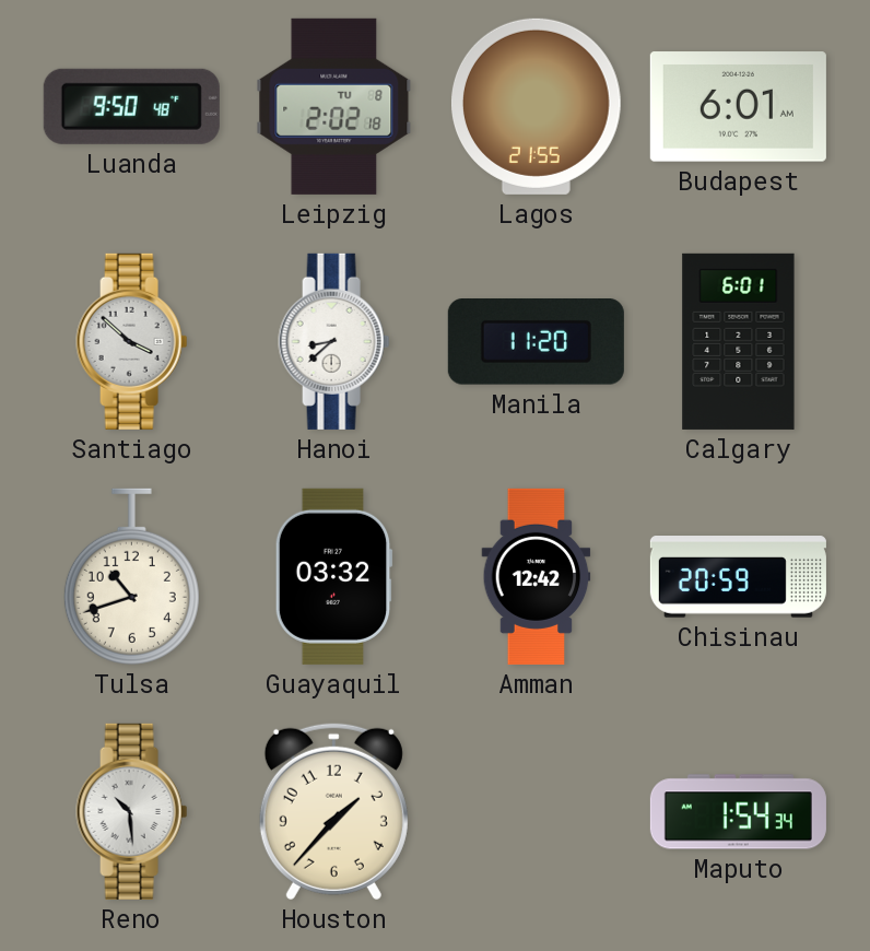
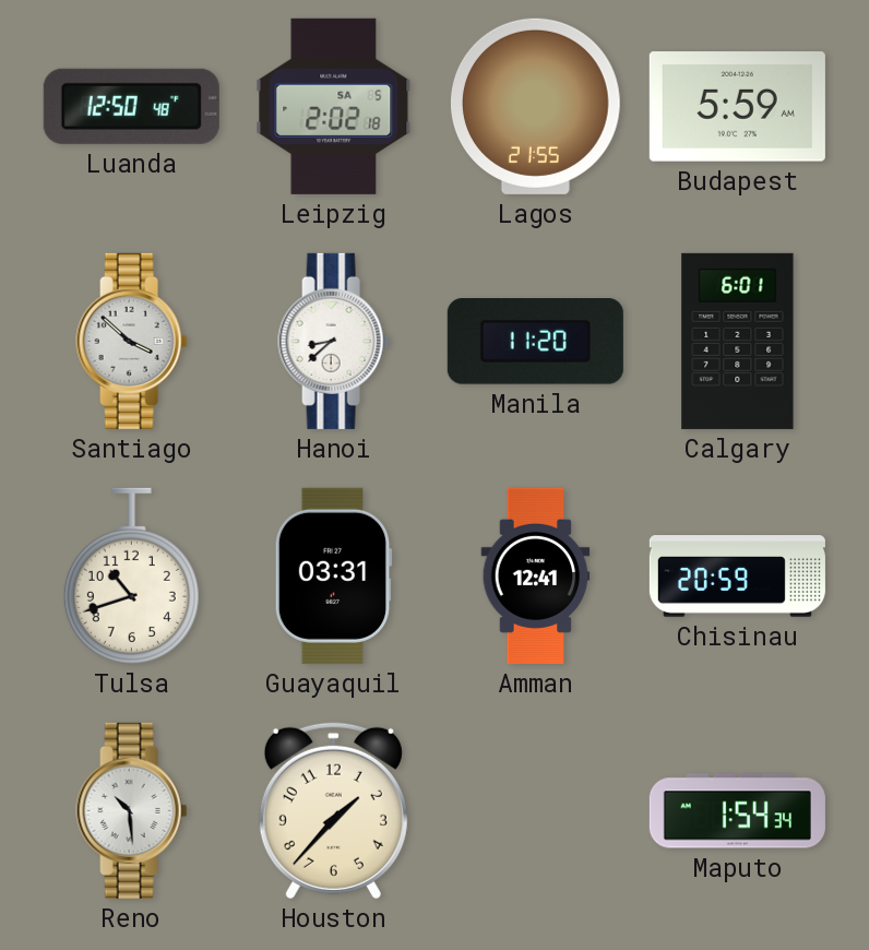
Luanda: 9:50 -> 12:50
Leipzig date: TU 8 -> SA 5
Budapest: 6:01 -> 5:59
Guayaquil: 03:32 -> 03:31
Amman: 12:42 -> 12:41
